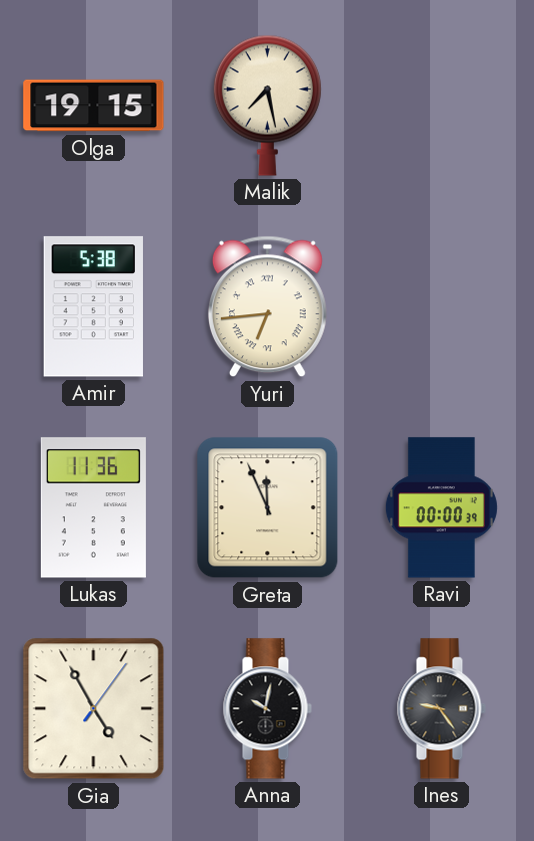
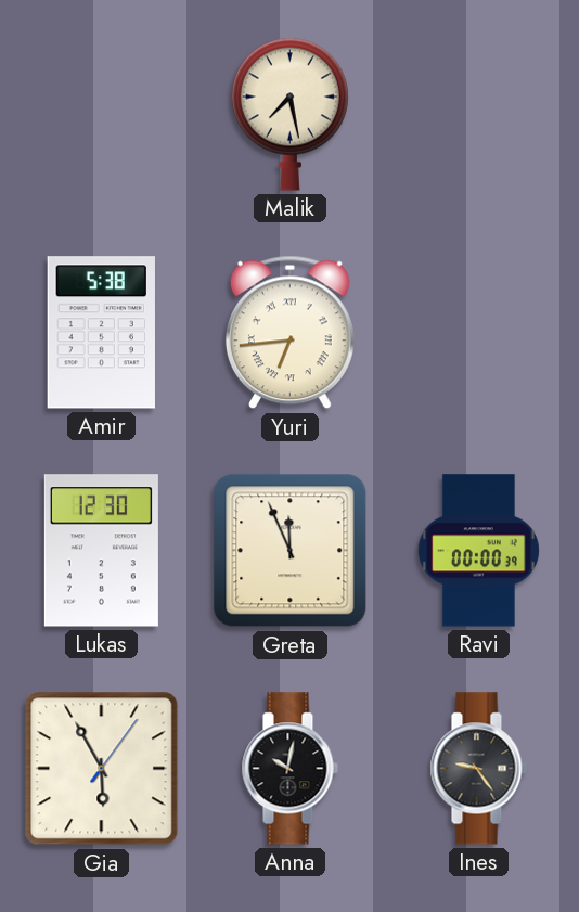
Olga: 19:15 -> none
Lukas: 11:36 -> 12:30
Gia: 4:55 -> 5:55
